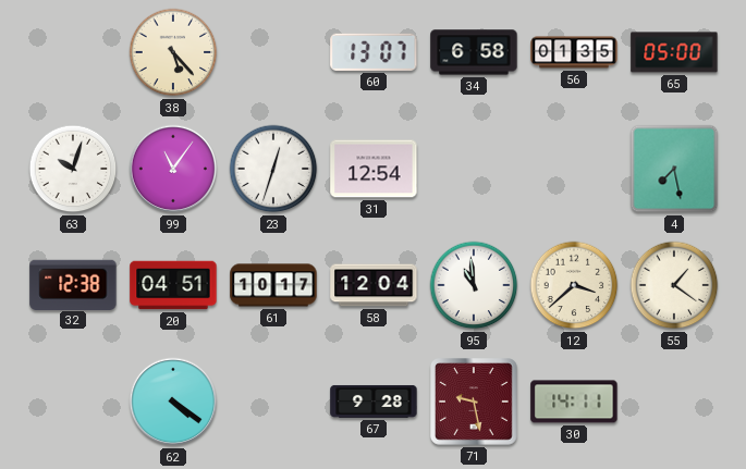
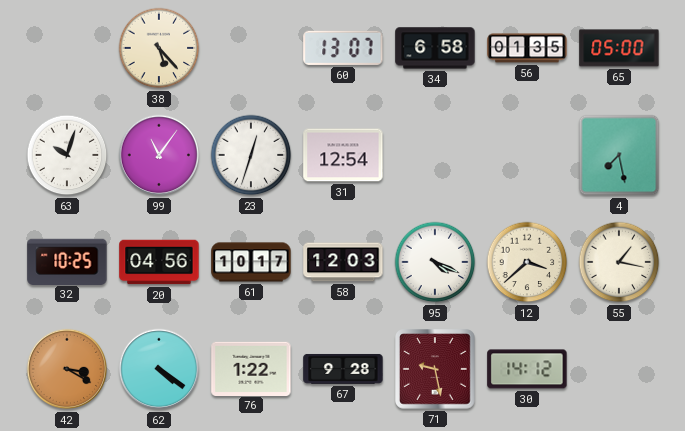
32: 12:38 -> 10:25
20: 04:51 -> 04:56
58: 12:04 -> 12:03
95: 10:59 -> 4:19
55: 1:21 -> 1:17
42: none -> 3:20
76: none -> 1:22
30: 14:11 -> 14:12
